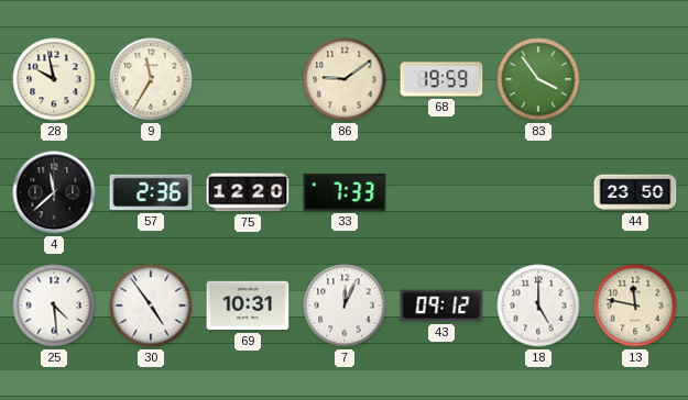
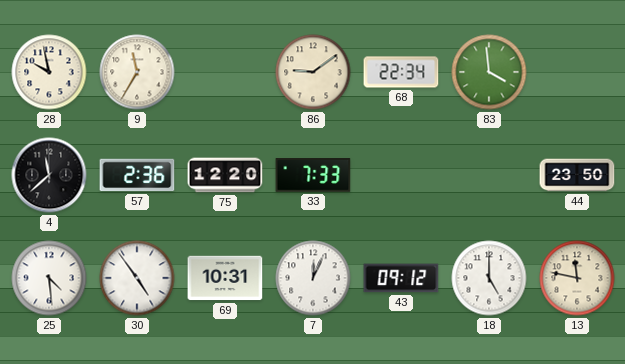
68: 19:59 -> 22:34
83: 3:54 -> 3:59
